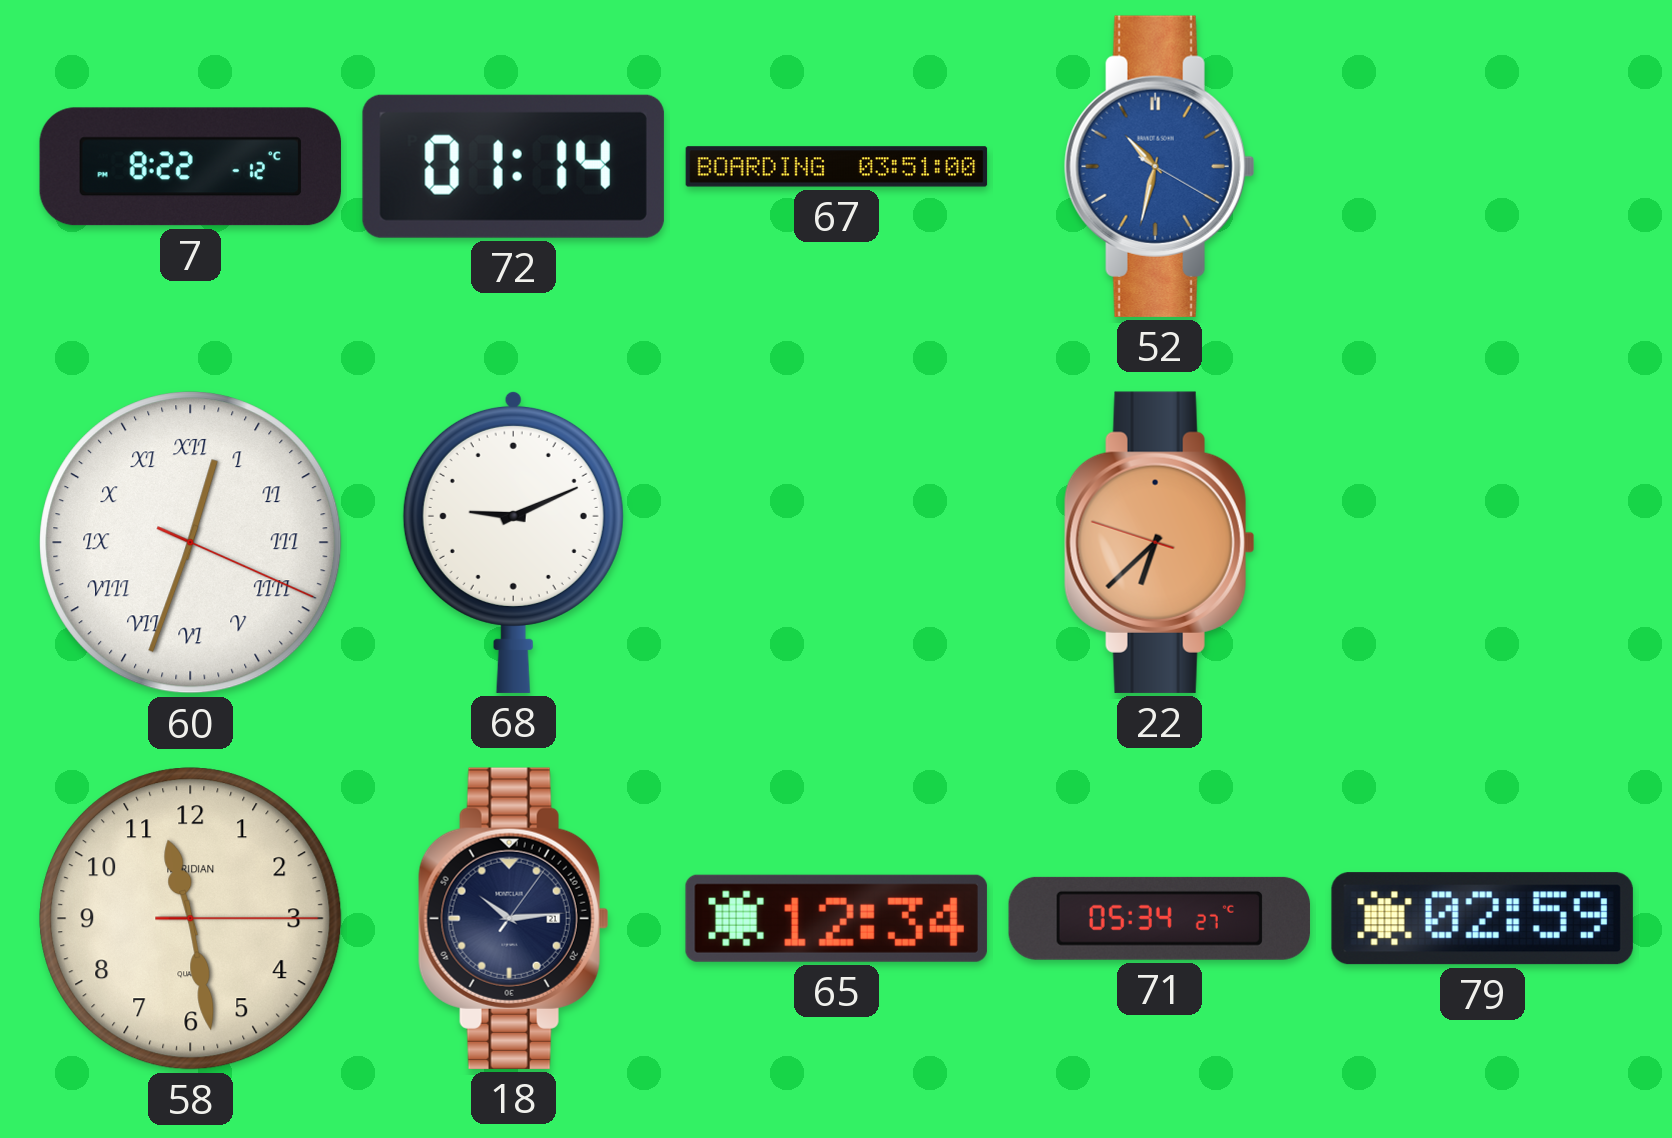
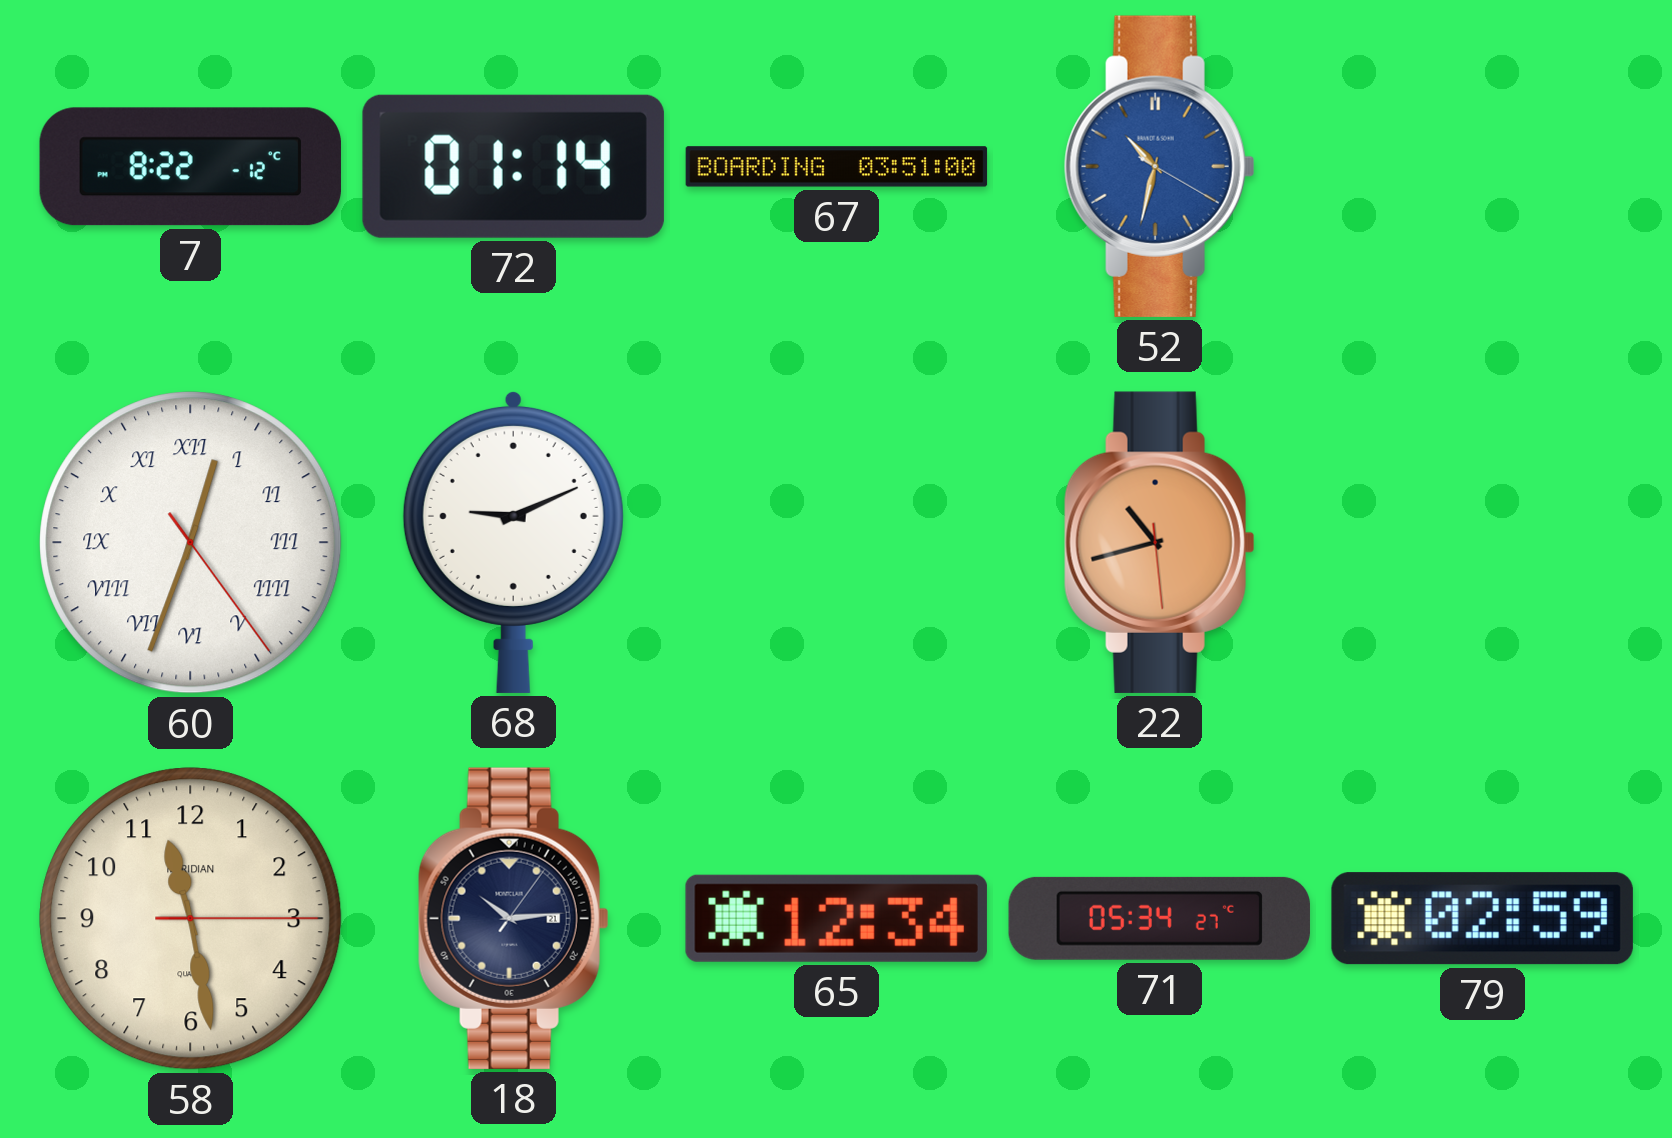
60: 12:33:19 -> 12:33:24
22: 6:37 -> 10:42
